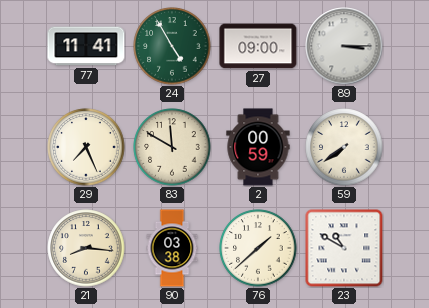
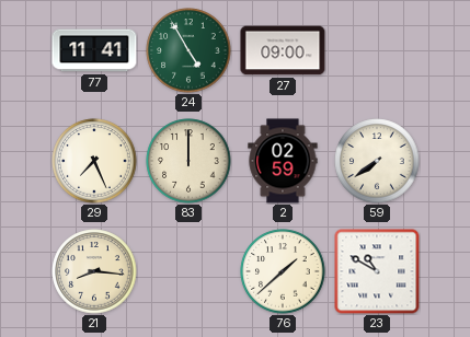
89: 3:15 -> none
83: 11:50 -> 12:00
2: 00:59 -> 02:59
90: 03:38 -> none
